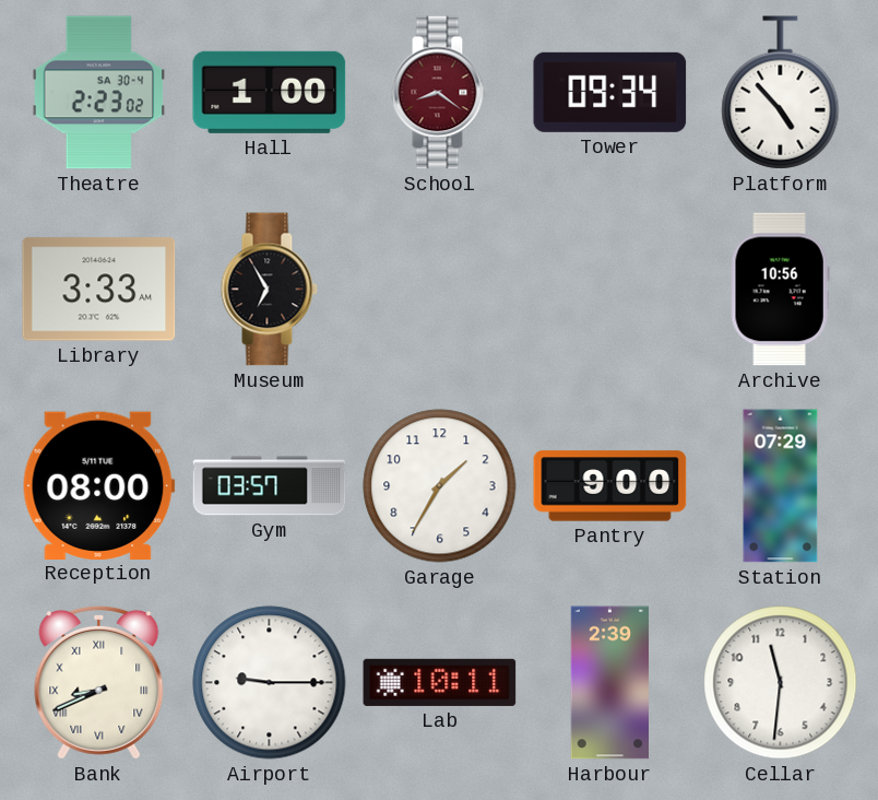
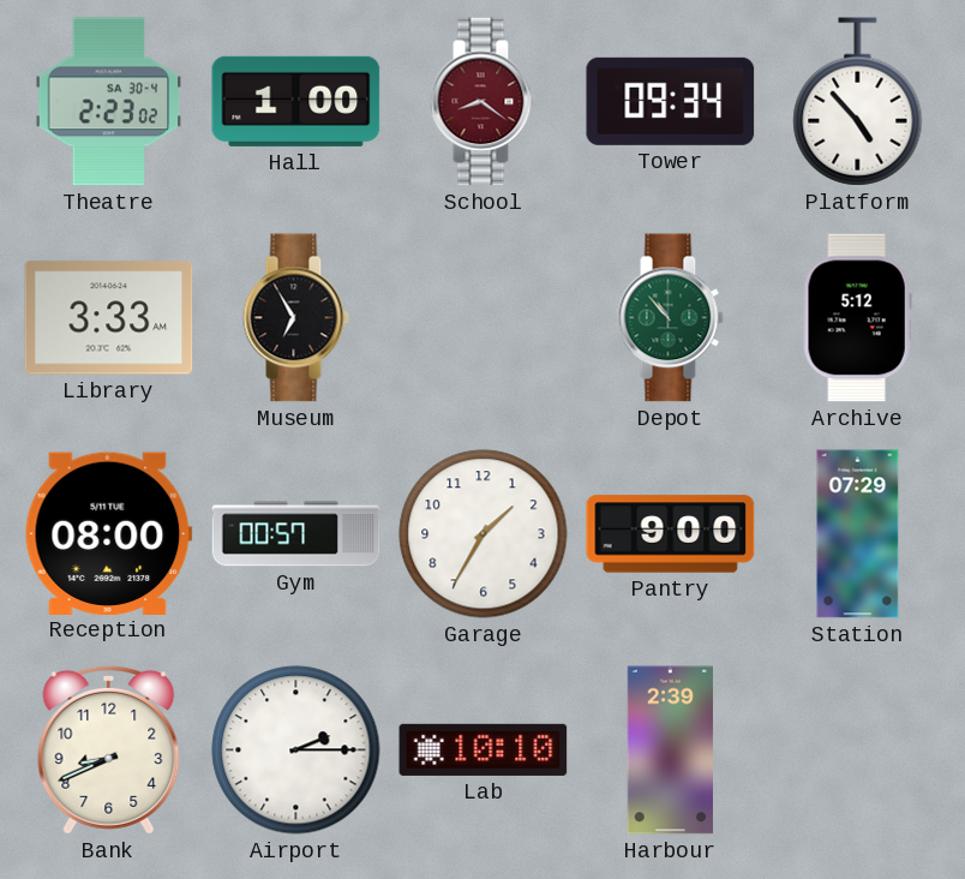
Depot: none -> 10:53
Archive: 10:56 -> 5:12
Gym: 03:57 -> 00:57
Bank numerals: Roman -> Arabic
Airport: 9:15 -> 2:15
Lab: 10:11 -> 10:10
Cellar: 11:31 -> none
